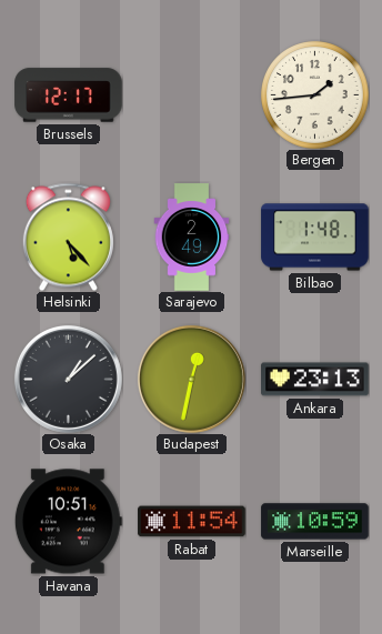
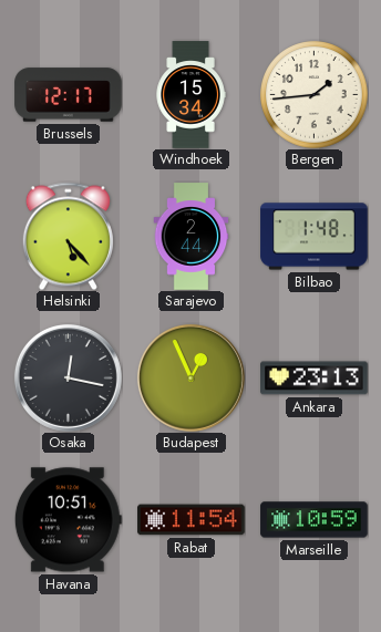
Windhoek: none -> 15:34
Sarajevo: 2:49 -> 2:44
Osaka: 1:08 -> 12:17
Budapest: 12:32 -> 12:56
